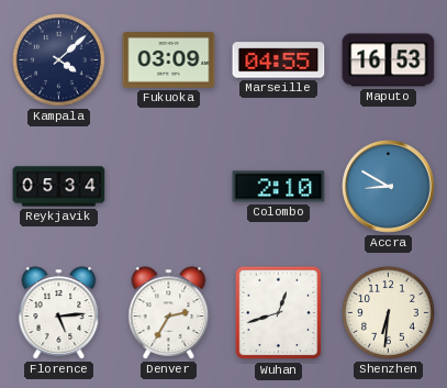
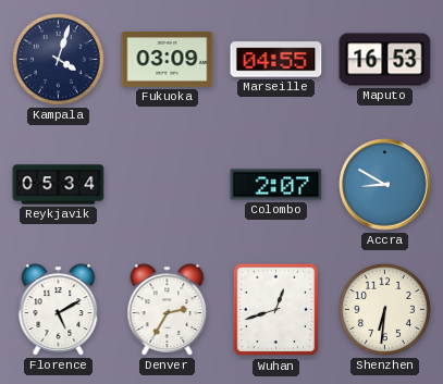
Kampala: 4:08 -> 4:03
Colombo: 2:10 -> 2:07
Florence: 5:14 -> 5:10
